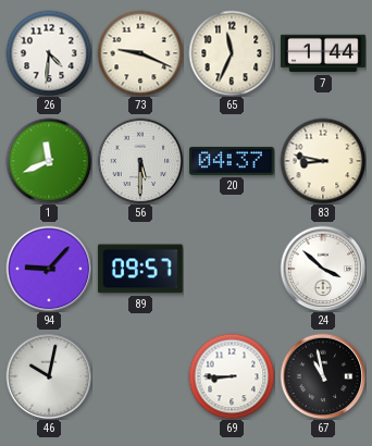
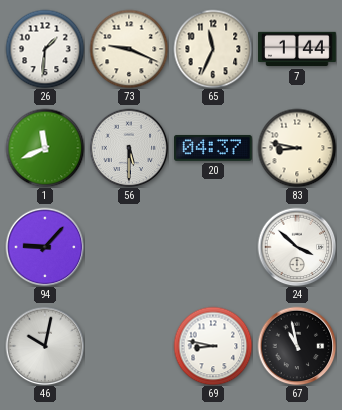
26: 4:31 -> 1:31
89: 09:57 -> none
69: 8:45 -> 8:47
